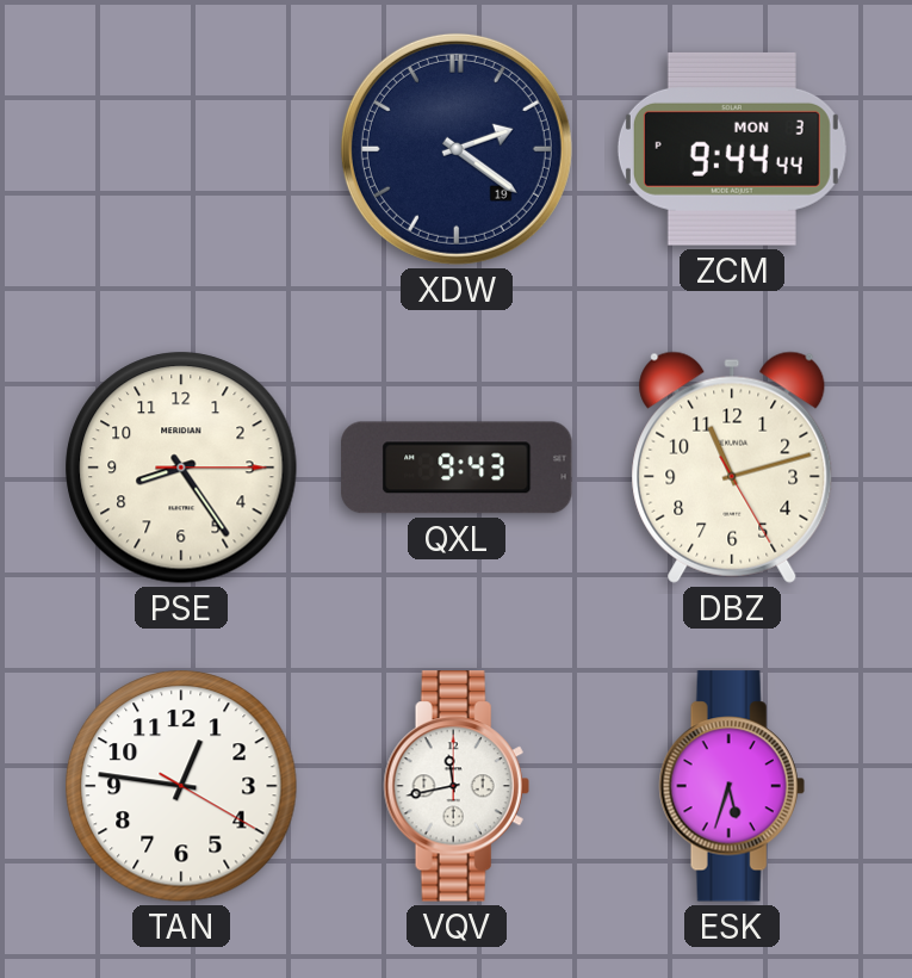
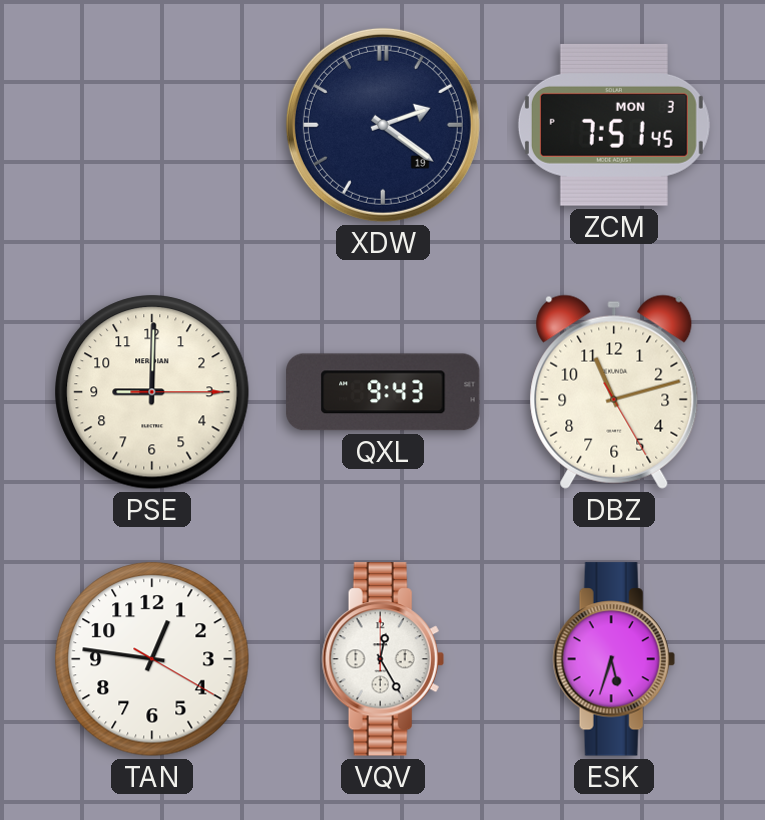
ZCM: 9:44 -> 7:51
PSE: 8:24 -> 9:00
VQV: 11:43 -> 12:25
